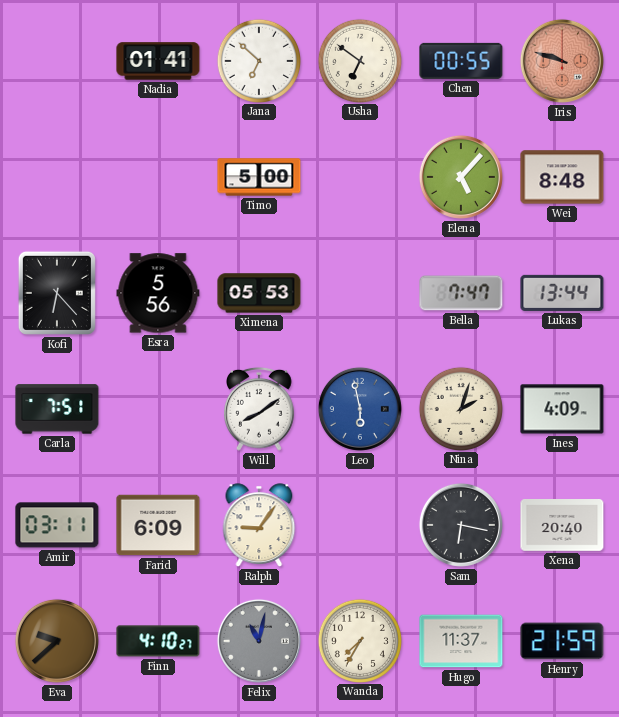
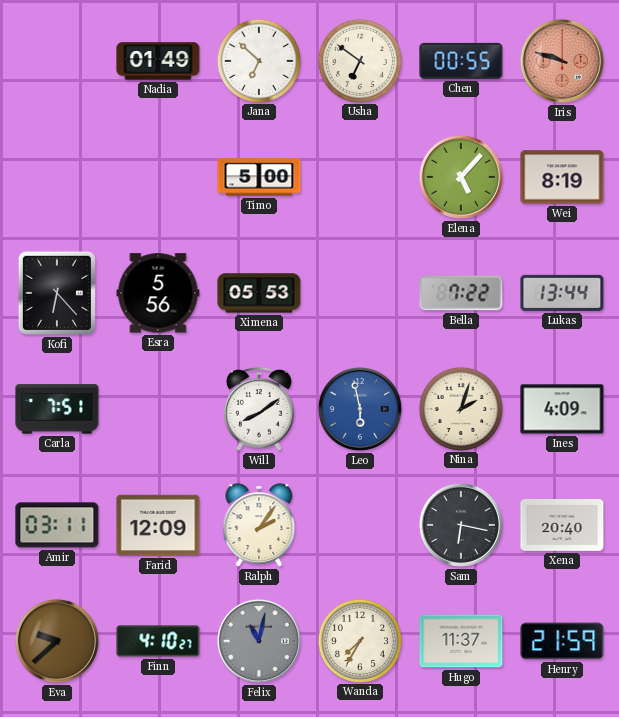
Nadia: 01:41 -> 01:49
Wei: 8:48 -> 8:19
Bella: 7:47 -> 7:22
Farid: 6:09 -> 12:09
Ralph: 9:06 -> 2:06
